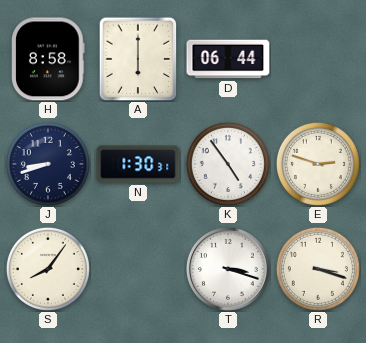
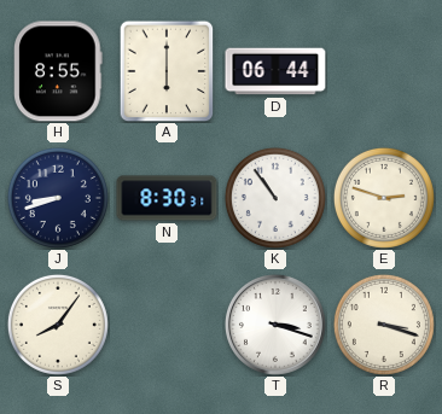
H: 8:58 -> 8:55
N: 1:30 -> 8:30
K: 4:54 -> 10:54
